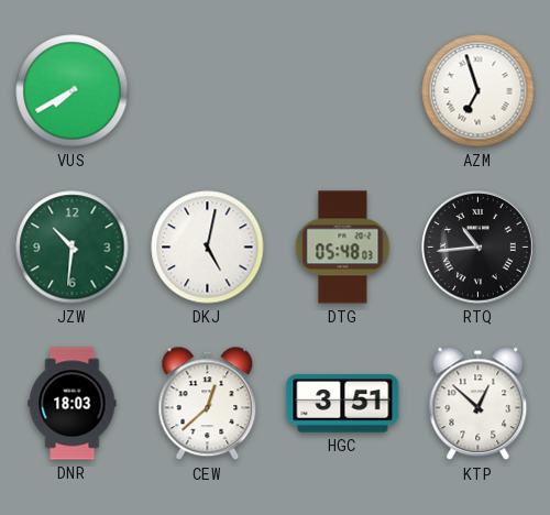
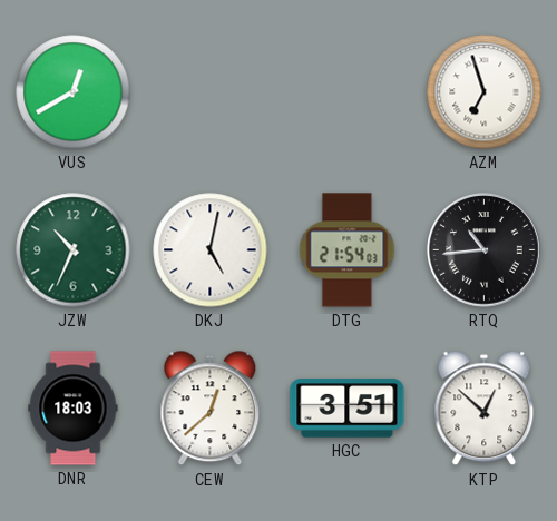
VUS: 7:40 -> 12:40
JZW: 10:31 -> 10:34
DTG: 05:48 -> 21:54
